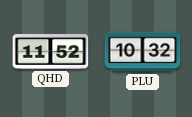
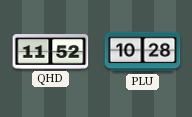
PLU: 10:32 -> 10:28
